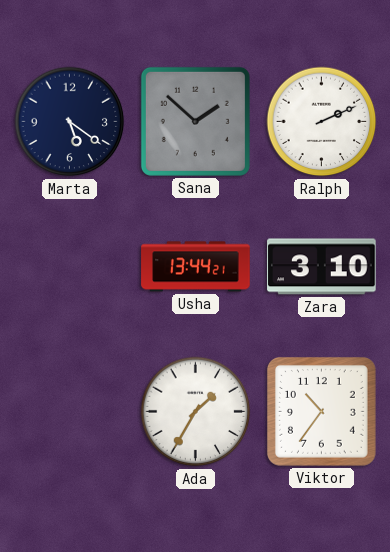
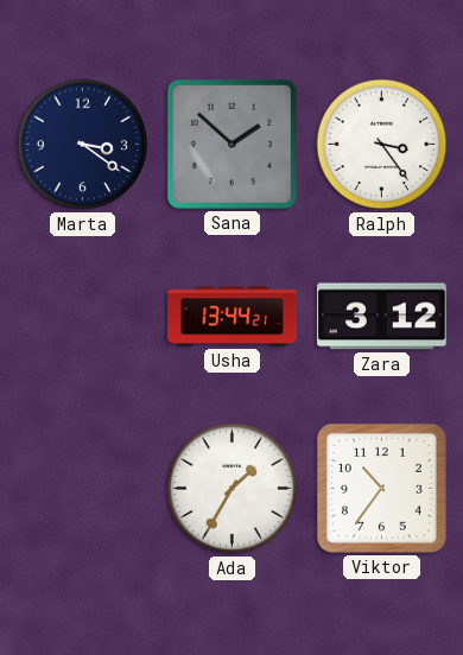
Marta: 5:21 -> 3:21
Ralph: 2:11 -> 3:24
Zara: 3:10 -> 3:12
